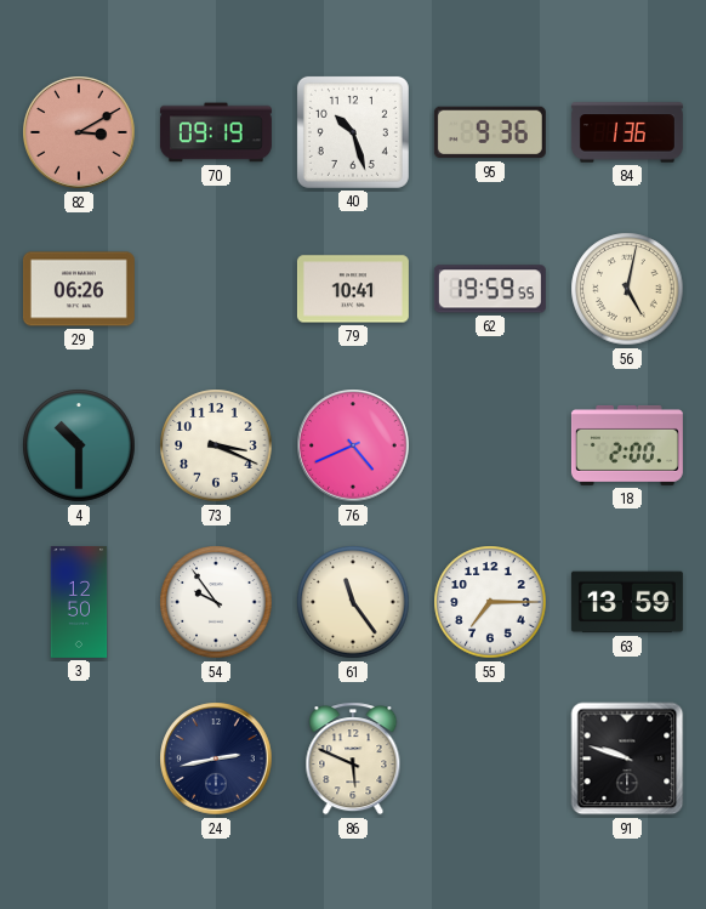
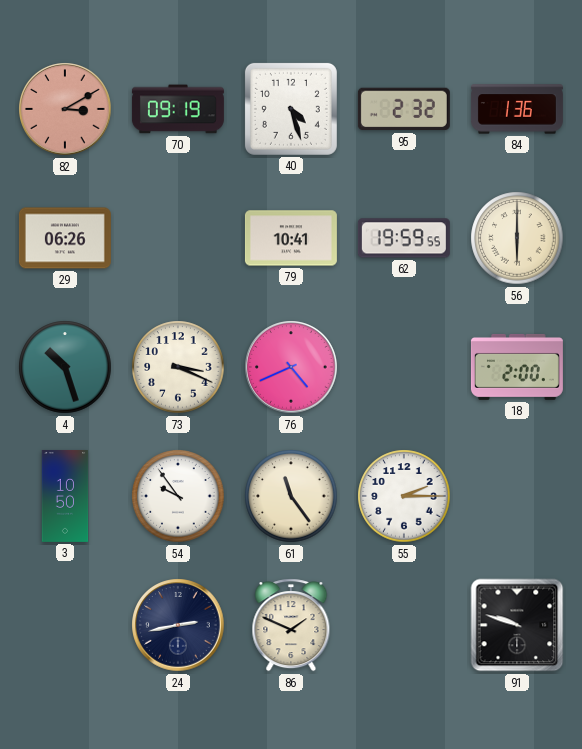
40: 10:27 -> 4:27
95: 9:36 -> 2:32
56: 5:02 -> 6:00
4: 10:30 -> 10:27
3: 12:50 -> 10:50
55: 7:15 -> 2:15
63: 13:59 -> none
86: 5:49 -> 1:49
